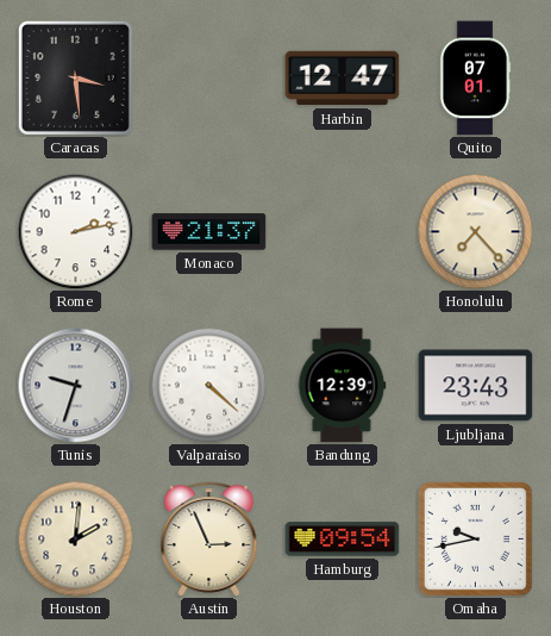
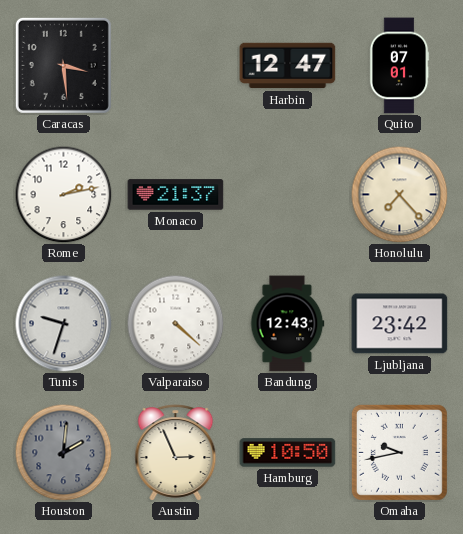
Bandung: 12:39 -> 12:43
Ljubljana: 23:43 -> 23:42
Houston dial: cream -> grey
Hamburg: 09:54 -> 10:50
